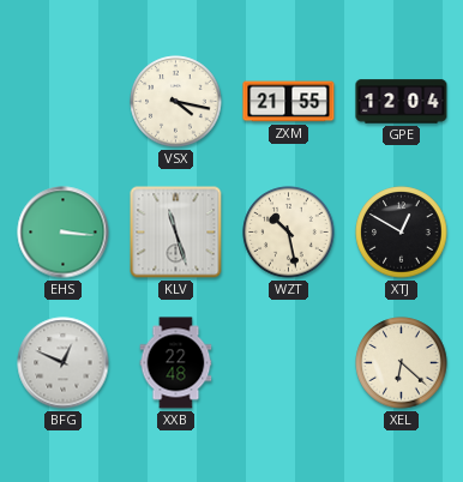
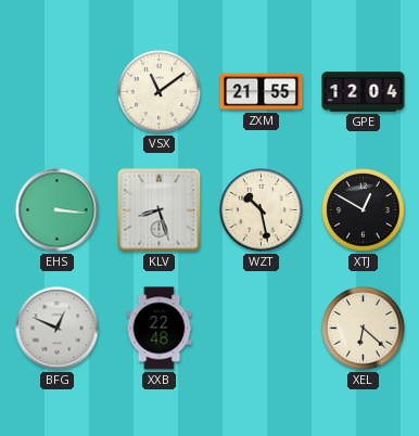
VSX: 4:17 -> 11:09
KLV: 11:27 -> 8:27
